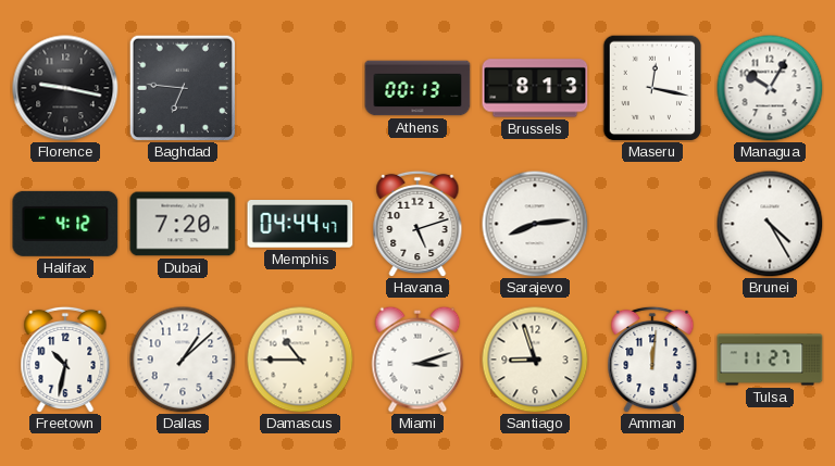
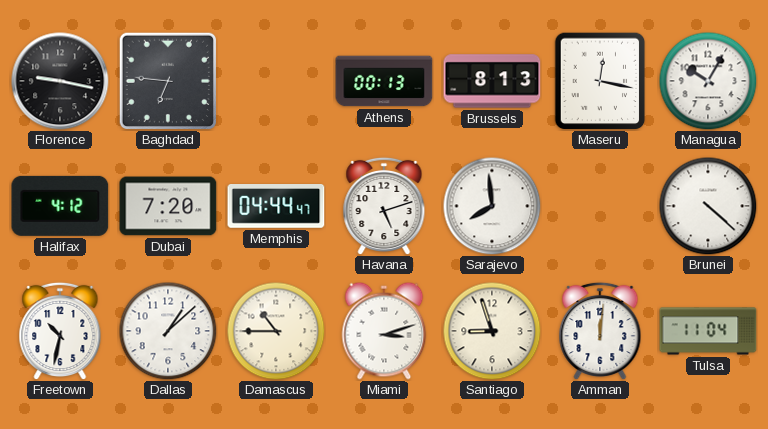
Sarajevo: 8:14 -> 7:59
Brunei: 4:25 -> 4:22
Tulsa: 11:27 -> 11:04
